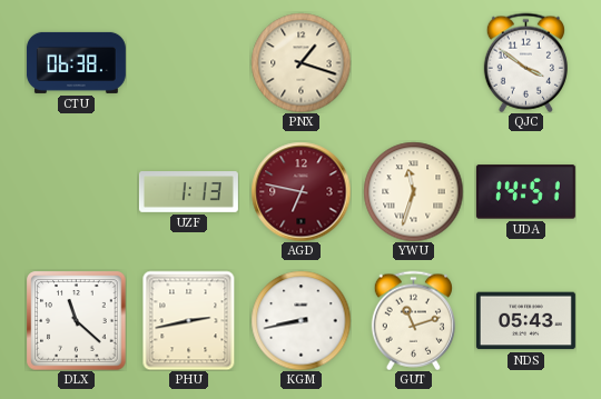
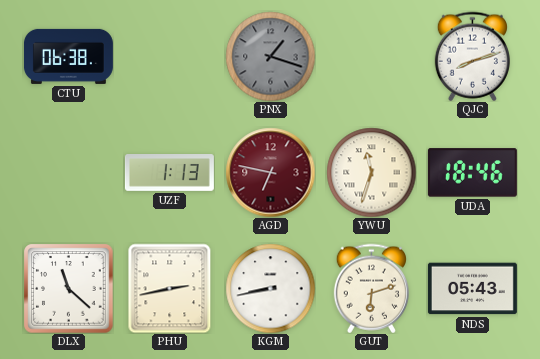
PNX dial: cream -> grey
QJC: 3:51 -> 8:12
UDA: 14:51 -> 18:46
GUT: 11:12 -> 6:12
